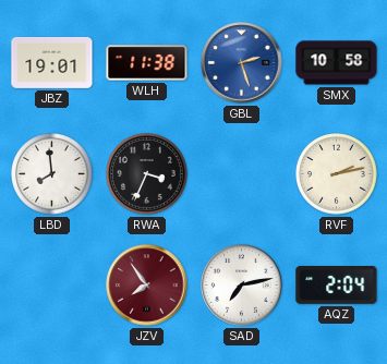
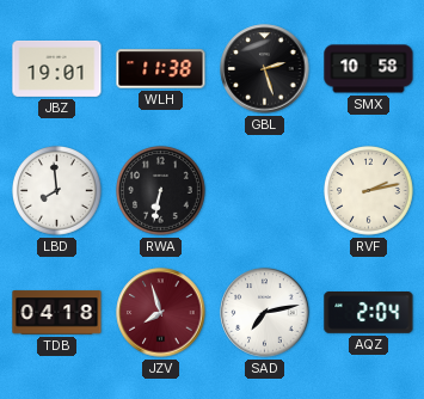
GBL dial: blue -> black
RWA: 3:34 -> 6:32
TDB: none -> 04:18
JZV: 7:54 -> 7:57
